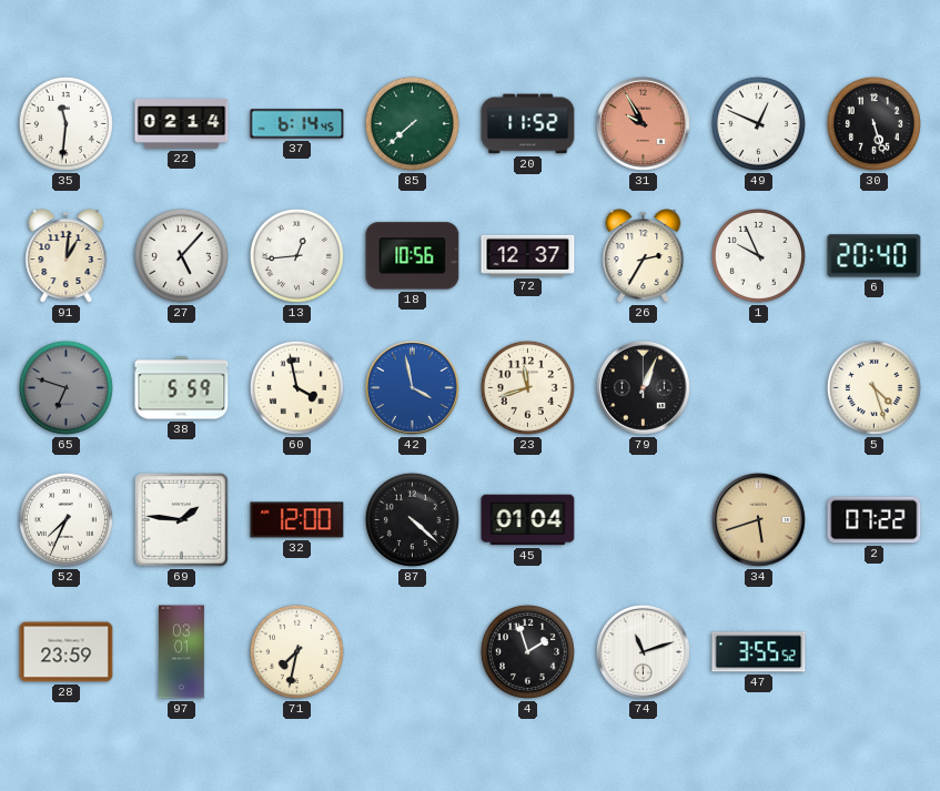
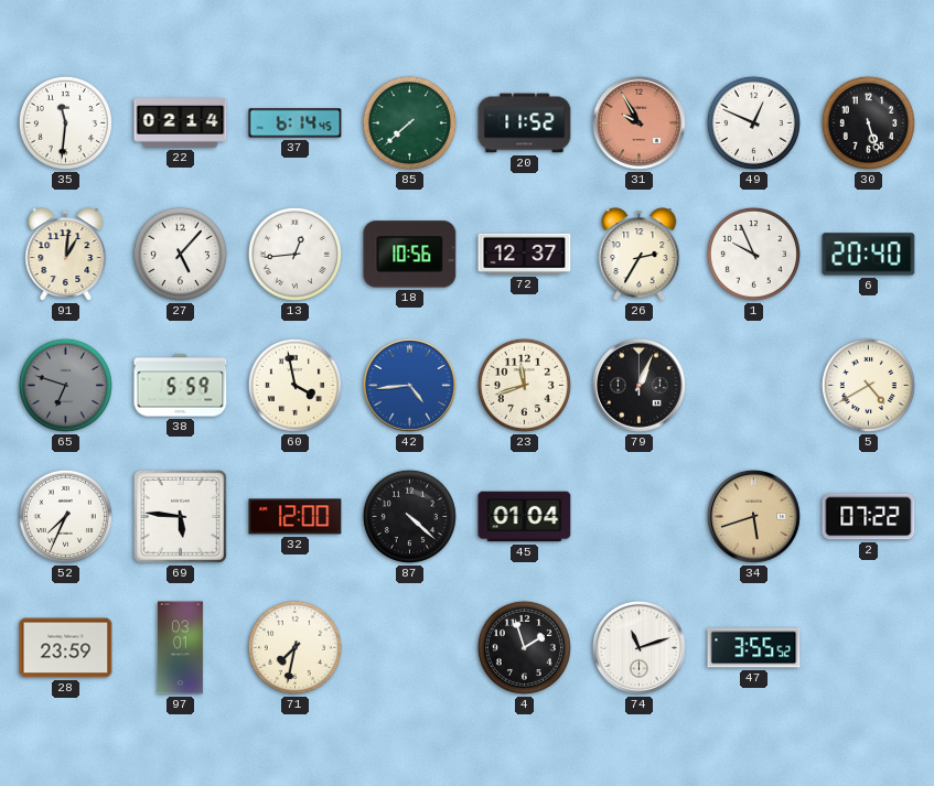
42: 3:58 -> 4:44
5: 4:27 -> 4:40
69: 1:46 -> 5:46
